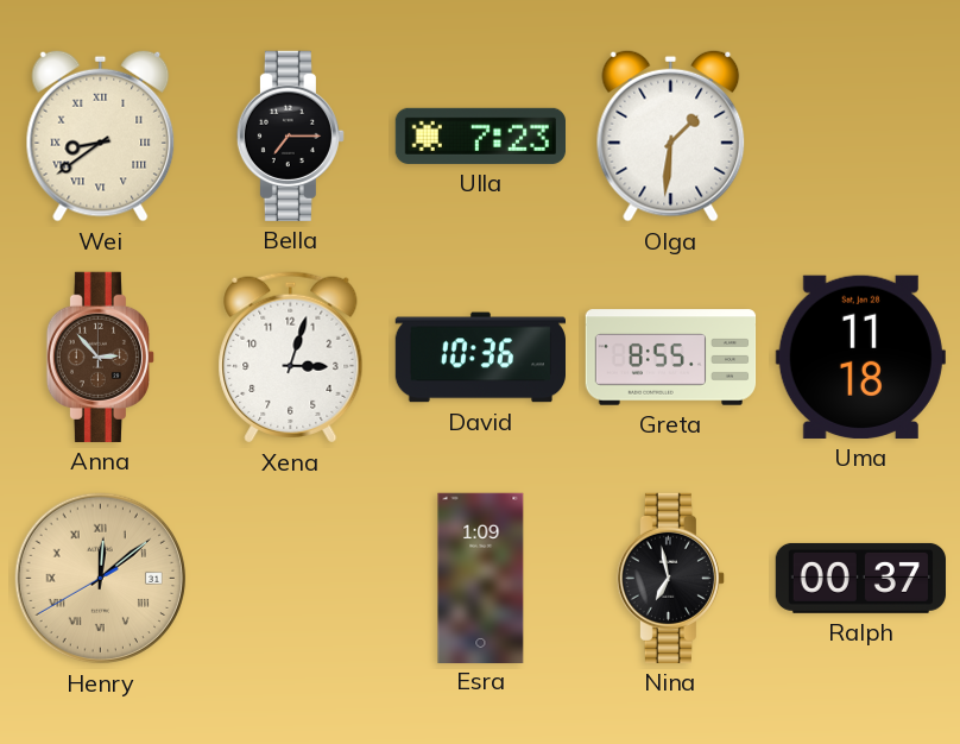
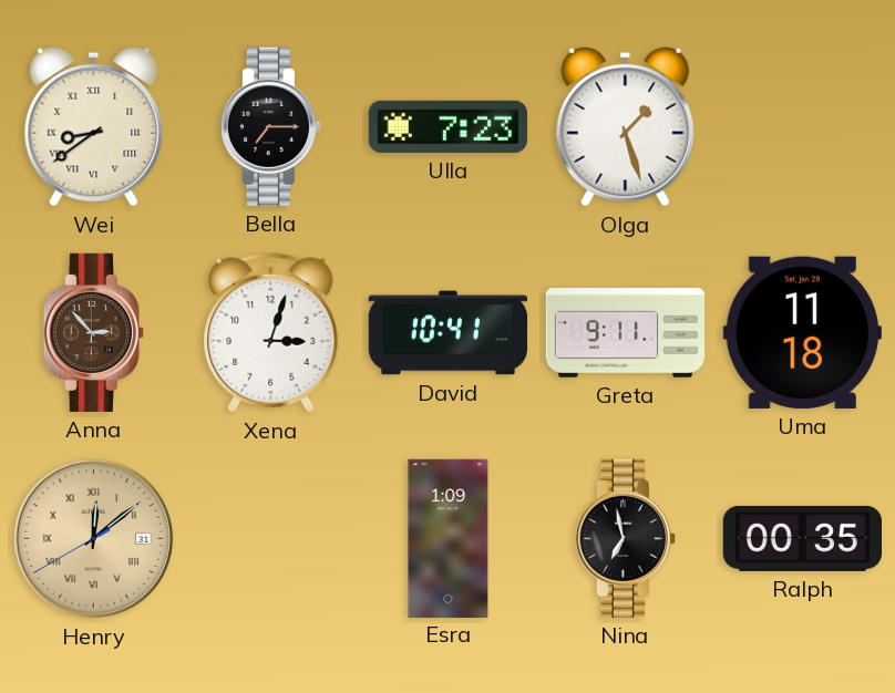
Olga: 1:31 -> 1:27
David: 10:36 -> 10:41
Greta: 8:55 -> 9:11
Ralph: 00:37 -> 00:35
